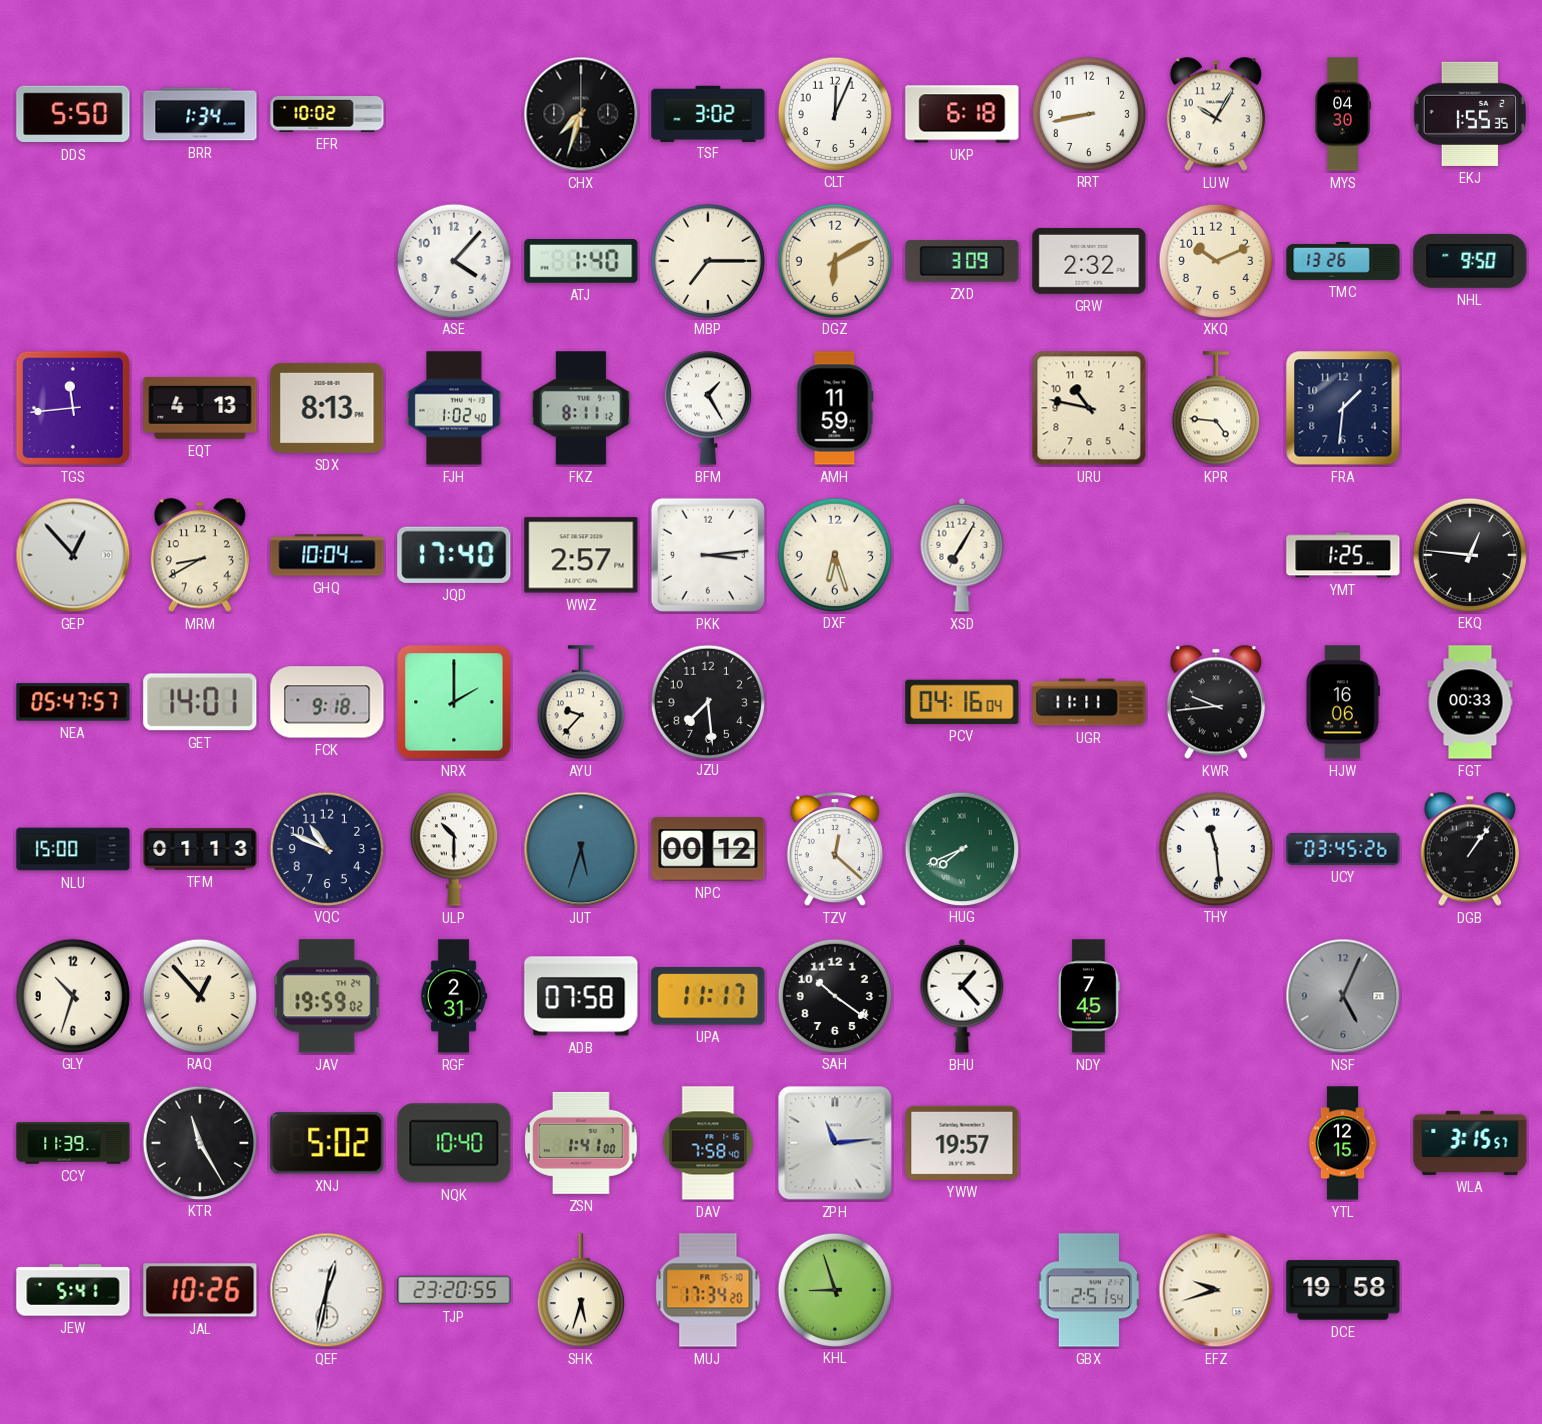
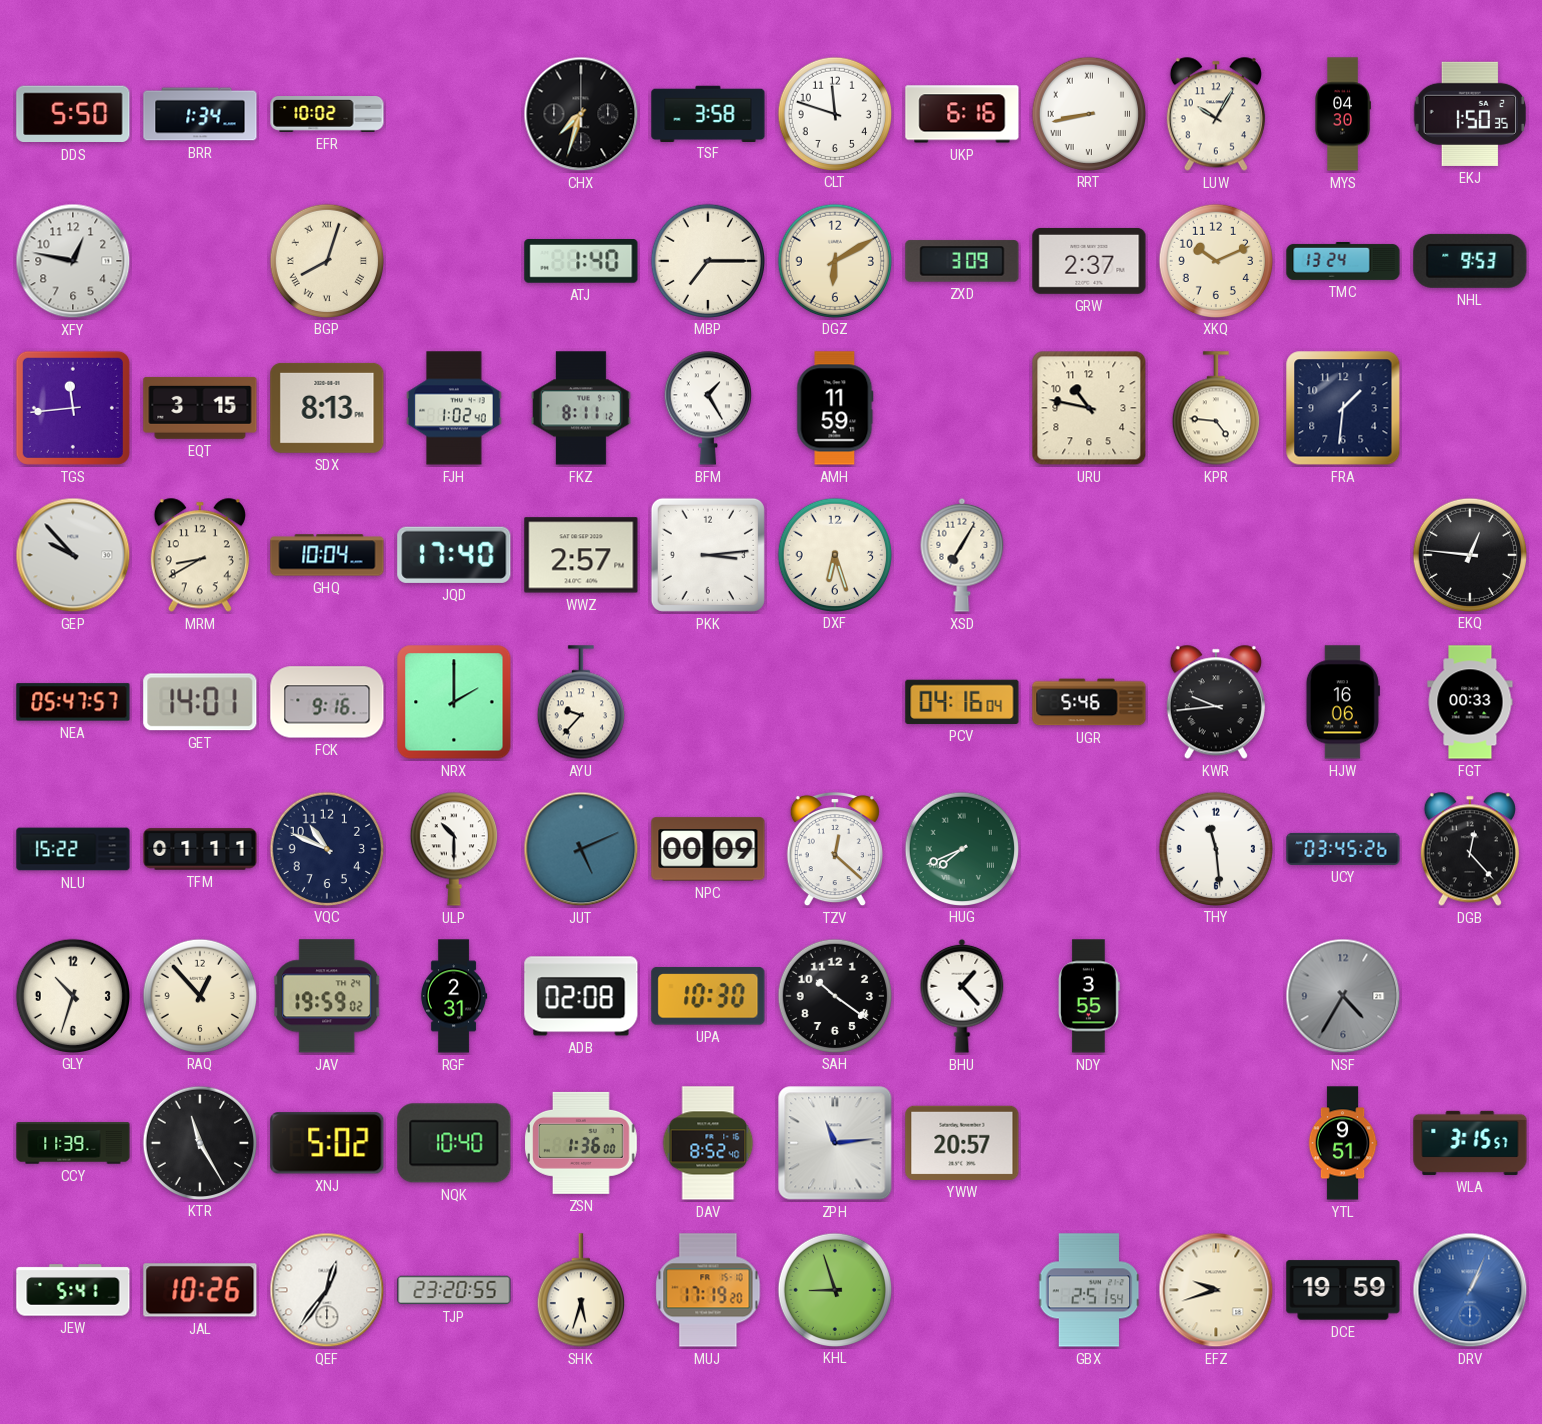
TSF: 3:02 -> 3:58
CLT: 12:04 -> 11:48
UKP: 6:18 -> 6:16
RRT numerals: Arabic -> Roman
EKJ: 1:55 -> 1:50
XFY: none -> 12:47
BGP: none -> 8:03
ASE: 4:07 -> none
GRW: 2:32 -> 2:37
TMC: 13:26 -> 13:24
NHL: 9:50 -> 9:53
EQT: 4:13 -> 3:15
GEP: 12:53 -> 9:53
YMT: 1:25 -> none
FCK: 9:18 -> 9:16
JZU: 7:29 -> none
UGR: 11:11 -> 5:46
NLU: 15:00 -> 15:22
TFM: 01:13 -> 01:11
JUT: 5:33 -> 5:11
NPC: 00:12 -> 00:09
DGB: 1:06 -> 12:23
ADB: 07:58 -> 02:08
UPA: 11:17 -> 10:30
NDY: 7:45 -> 3:55
NSF: 5:04 -> 4:35
ZSN: 1:41 -> 1:36
DAV: 7:58 -> 8:52
YWW: 19:57 -> 20:57
YTL: 12:15 -> 9:51
QEF: 12:32 -> 12:36
MUJ: 17:34 -> 17:19
DCE: 19:58 -> 19:59
DRV: none -> 1:04
